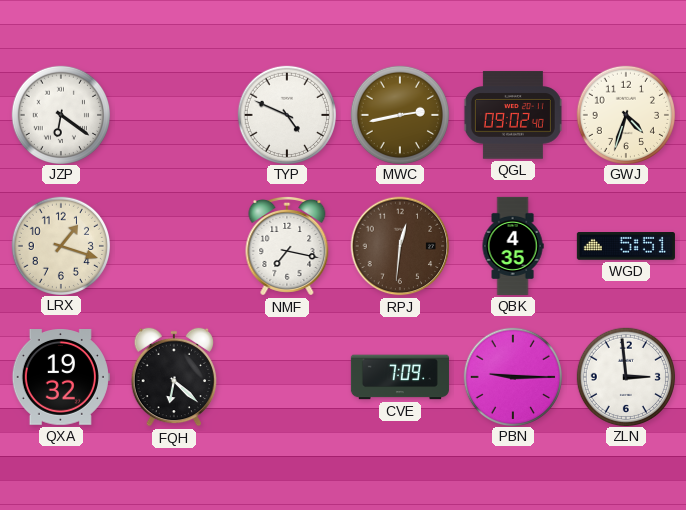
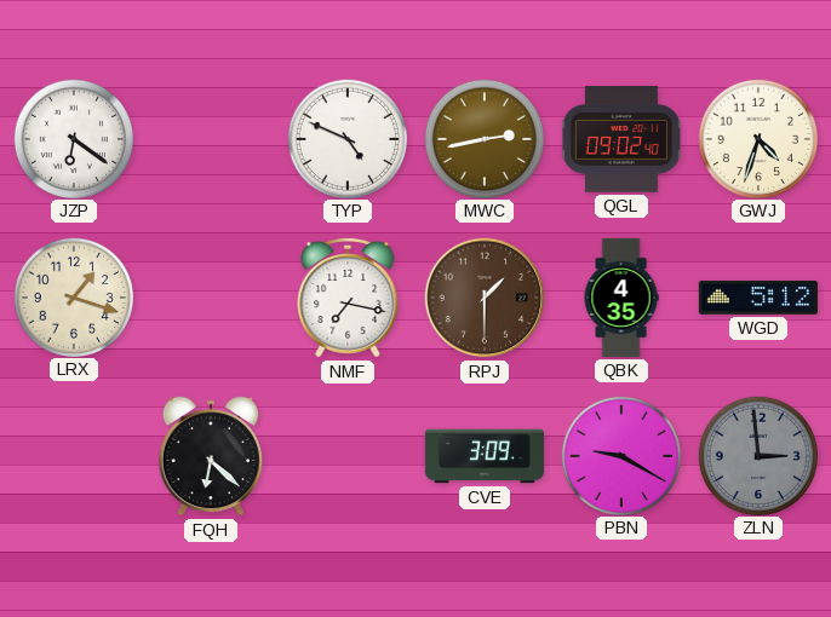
RPJ: 12:31 -> 1:30
WGD: 5:51 -> 5:12
QXA: 19:32 -> none
CVE: 7:09 -> 3:09
PBN: 9:15 -> 9:20
ZLN dial: white -> grey
